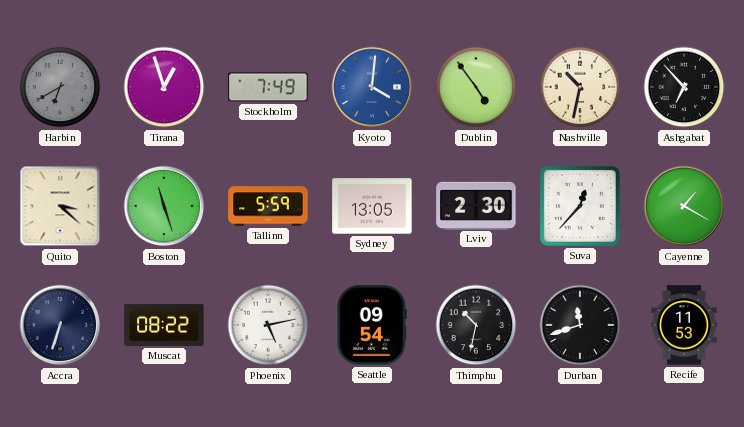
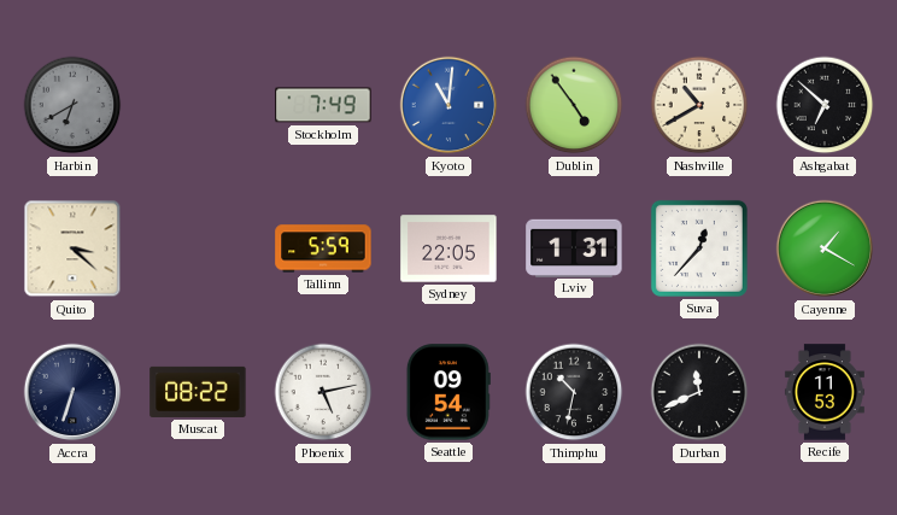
Tirana: 12:57 -> none
Kyoto: 4:01 -> 11:01
Nashville: 10:32 -> 10:40
Ashgabat: 6:53 -> 6:52
Boston: 11:27 -> none
Sydney: 13:05 -> 22:05
Lviv: 2:30 -> 1:31
Durban: 11:42 -> 11:41
